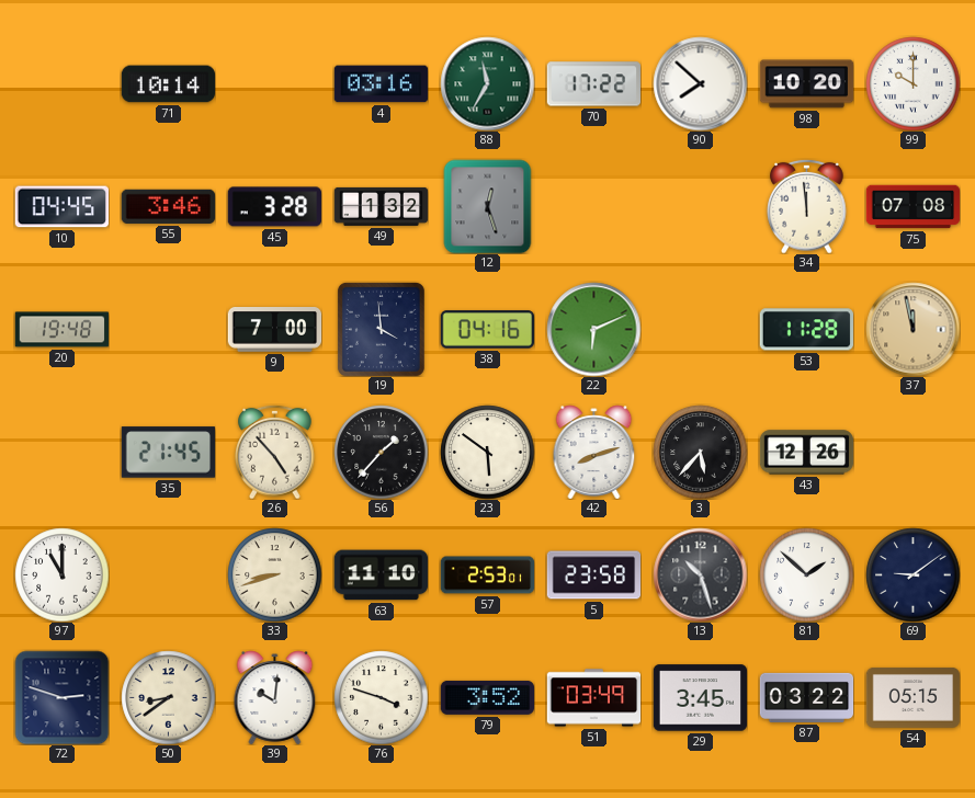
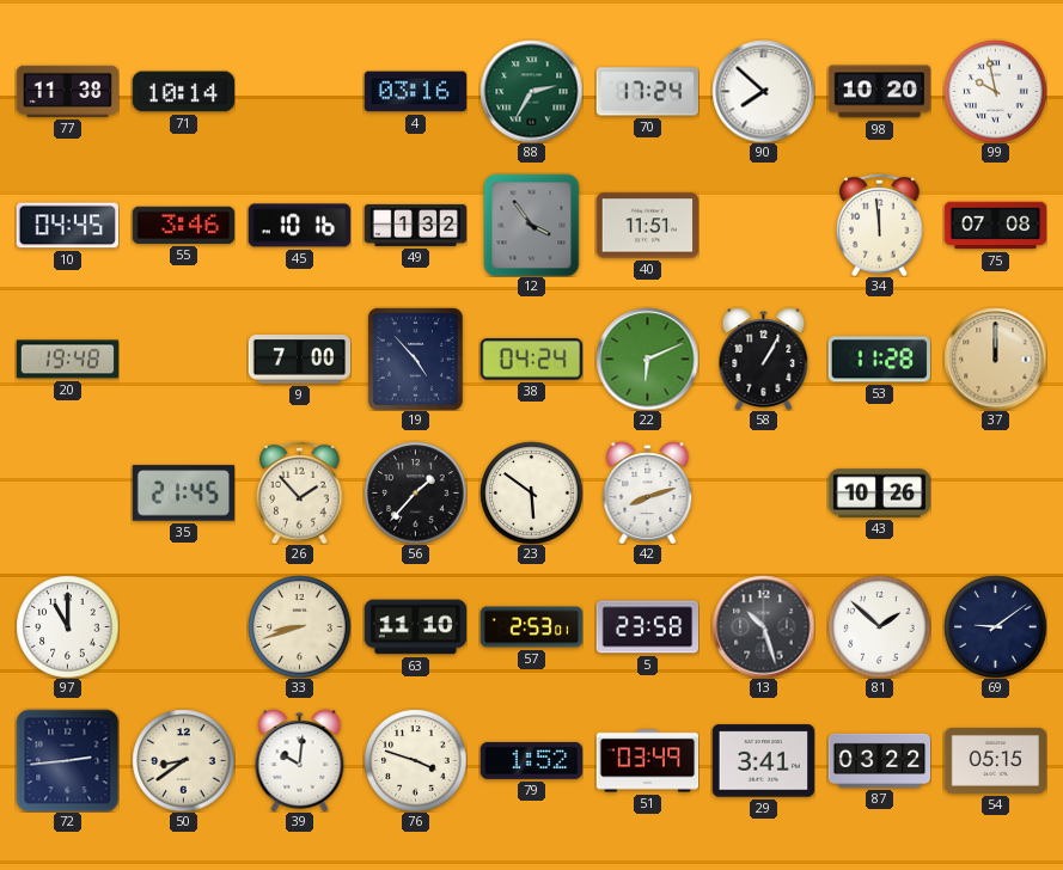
77: none -> 11:38
88: 11:35 -> 2:35
70: 17:22 -> 17:24
99: 10:00 -> 9:58
45: 3:28 -> 10:16
12: 12:27 -> 3:54
40: none -> 11:51
19: 3:59 -> 4:53
38: 04:16 -> 04:24
58: none -> 1:05
37: 11:58 -> 12:00
26: 4:53 -> 1:53
3: 5:37 -> none
43: 12:26 -> 10:26
72: 2:48 -> 2:44
79: 3:52 -> 1:52
29: 3:45 -> 3:41
